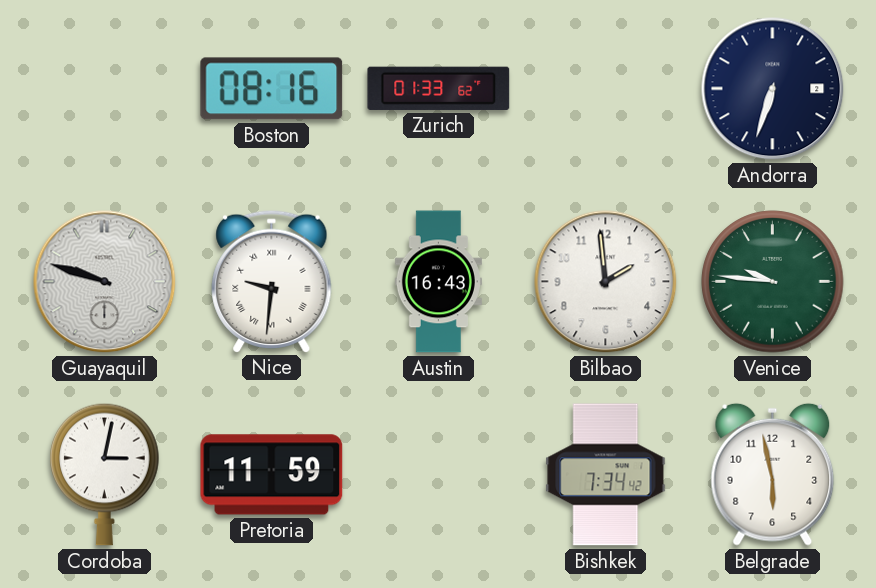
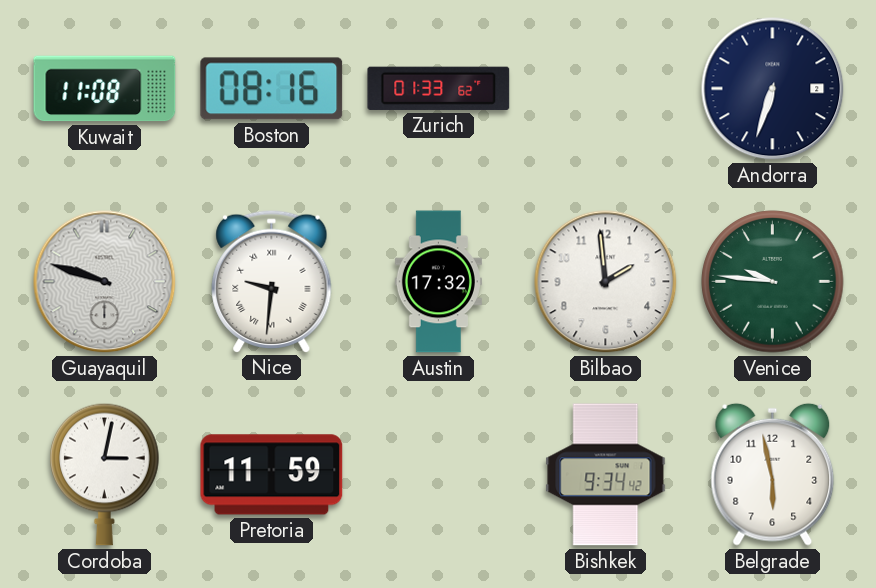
Kuwait: none -> 11:08
Austin: 16:43 -> 17:32
Bishkek: 7:34 -> 9:34
